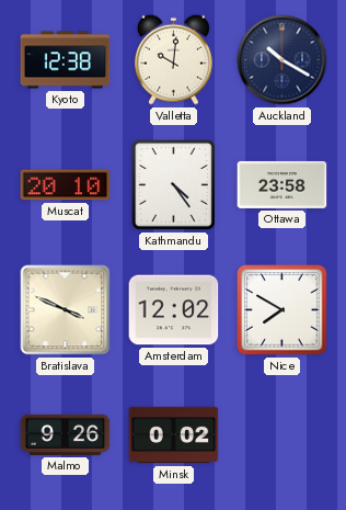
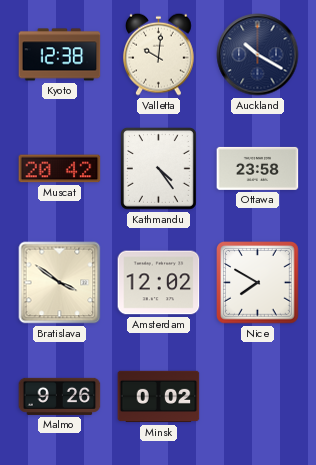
Muscat: 20:10 -> 20:42
Bratislava: 3:49 -> 3:51
